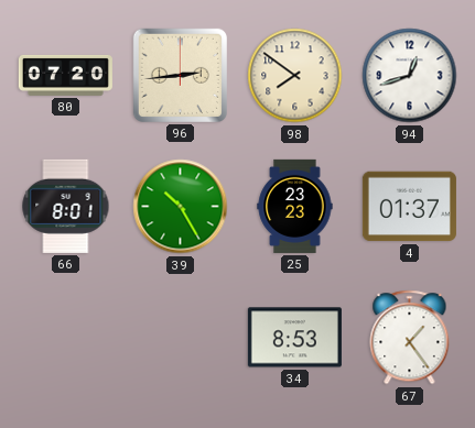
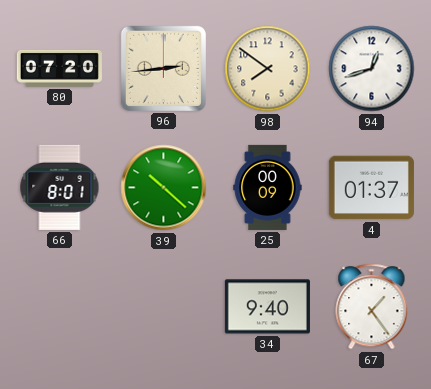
39: 10:25 -> 10:22
25: 23:23 -> 00:09
34: 8:53 -> 9:40
